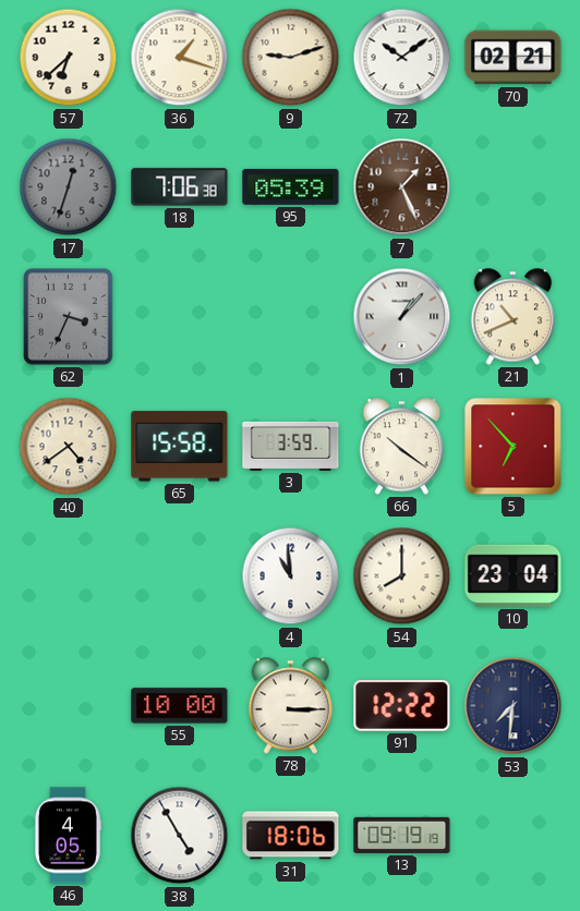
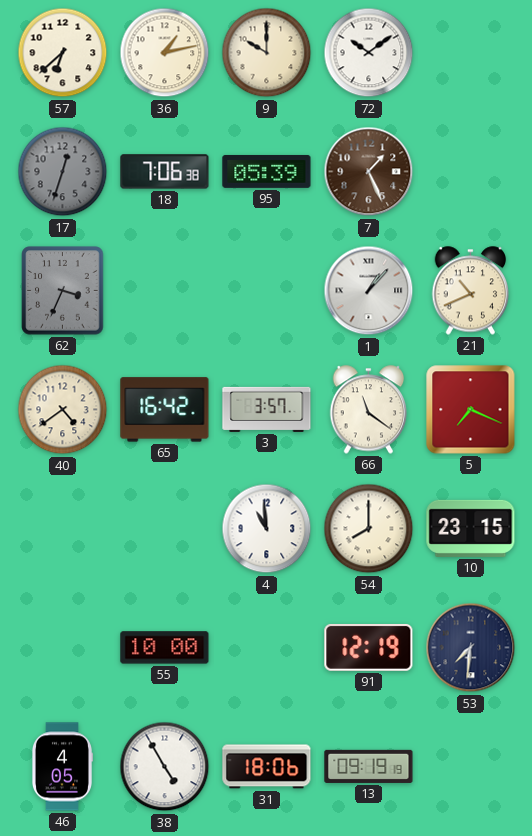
36: 1:18 -> 1:13
9: 9:12 -> 10:00
70: 02:21 -> none
65: 15:58 -> 16:42
3: 3:59 -> 3:57
66: 10:21 -> 11:21
5: 6:53 -> 7:19
10: 23:04 -> 23:15
78: 3:15 -> none
91: 12:22 -> 12:19
